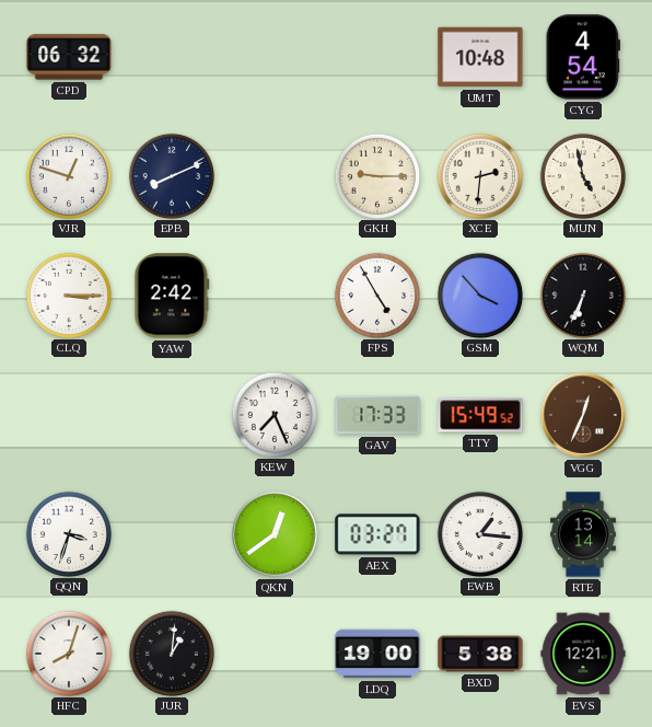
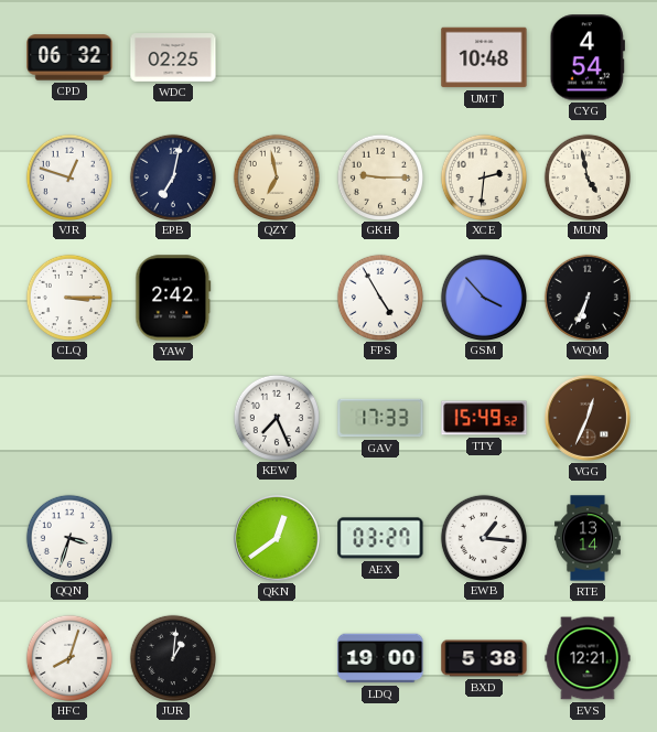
WDC: none -> 02:25
EPB: 8:11 -> 7:02
QZY: none -> 6:58
